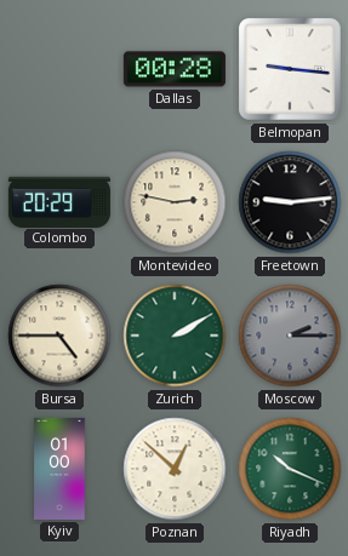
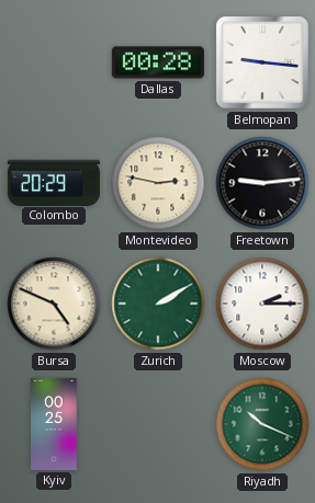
Bursa: 4:45 -> 4:49
Moscow dial: grey -> white
Kyiv: 01:00 -> 00:25
Poznan: 12:52 -> none
